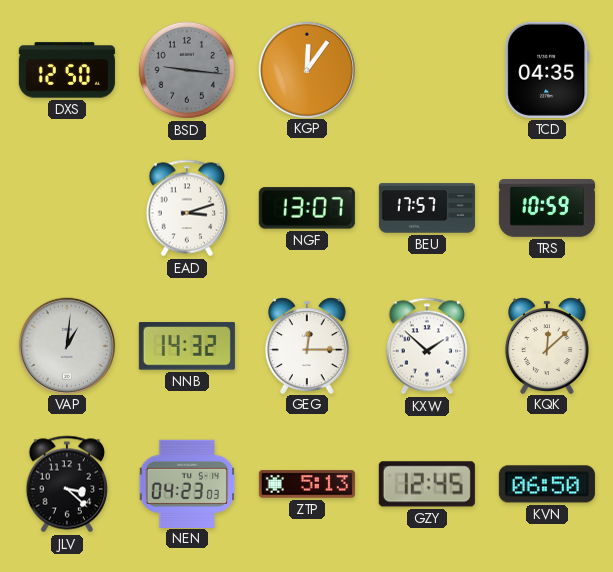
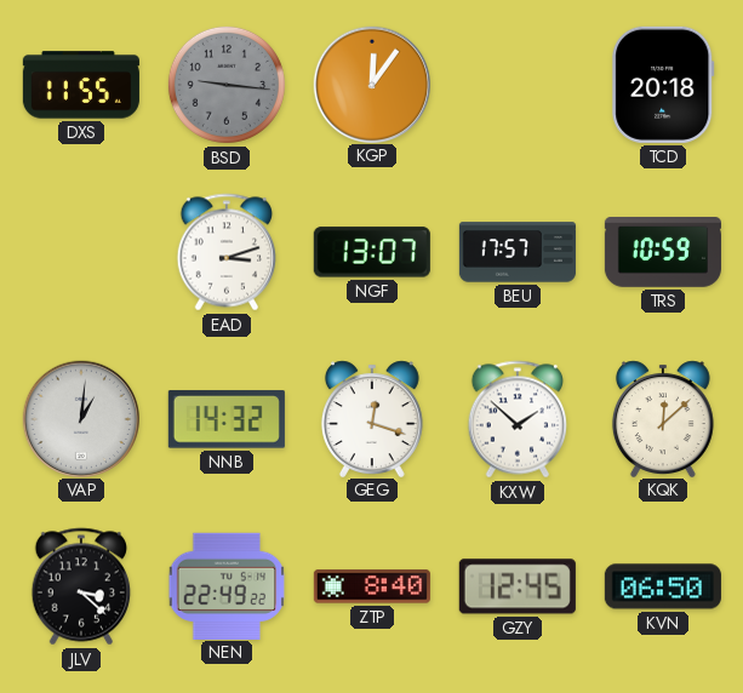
DXS: 12:50 -> 11:55
TCD: 04:35 -> 20:18
GEG: 12:15 -> 12:18
NEN: 04:23 -> 22:49
ZTP: 5:13 -> 8:40
